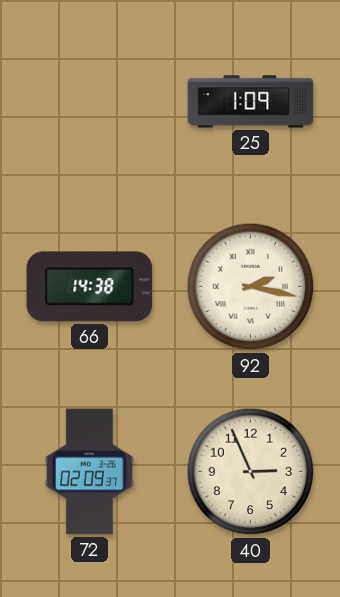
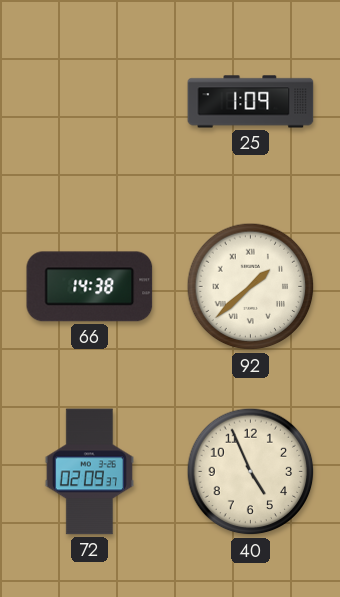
92: 2:17 -> 1:38
40: 2:56 -> 4:56
